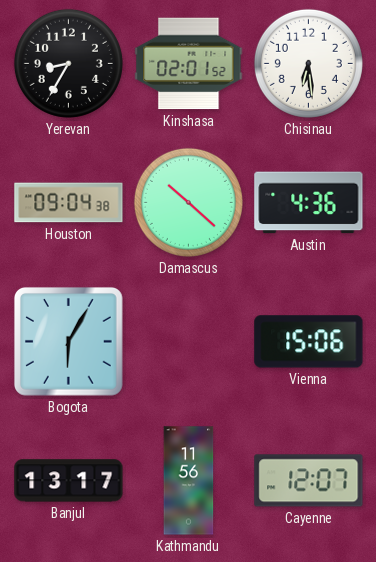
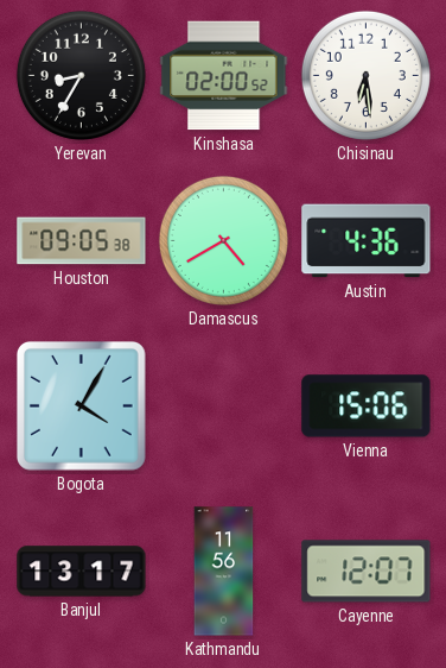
Kinshasa: 02:01 -> 02:00
Houston: 09:04 -> 09:05
Damascus: 10:22 -> 4:40
Bogota: 6:05 -> 4:05
